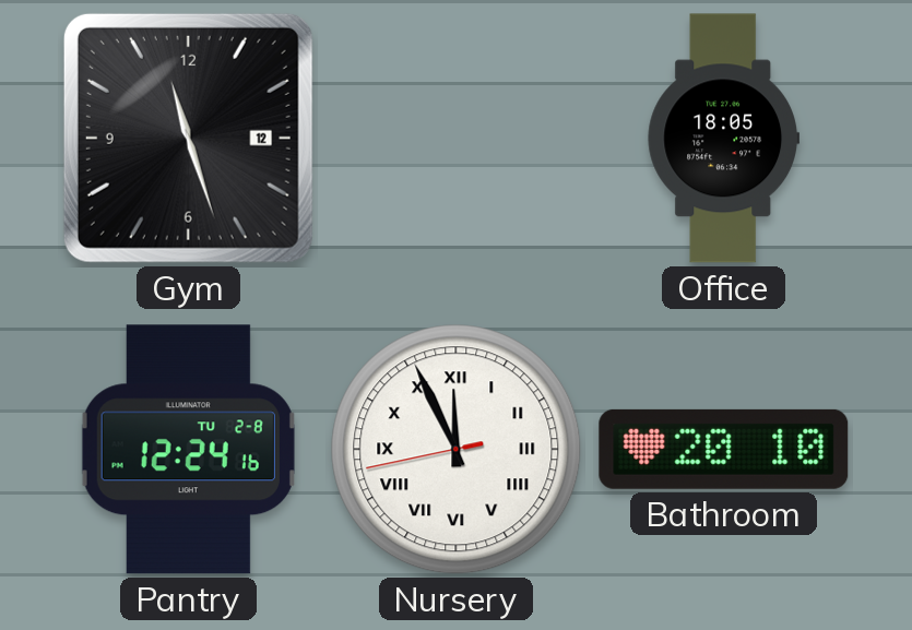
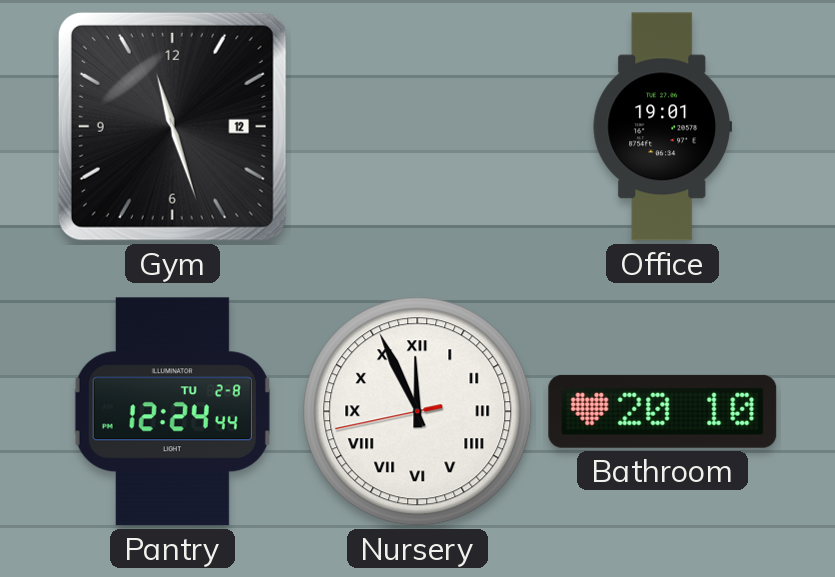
Office: 18:05 -> 19:01
Pantry: 12:24:16 -> 12:24:44
